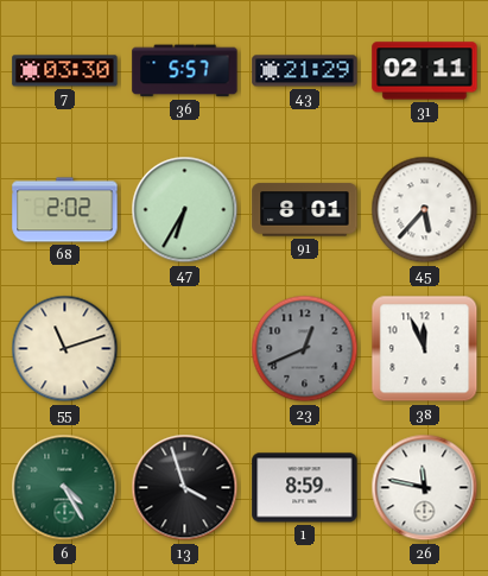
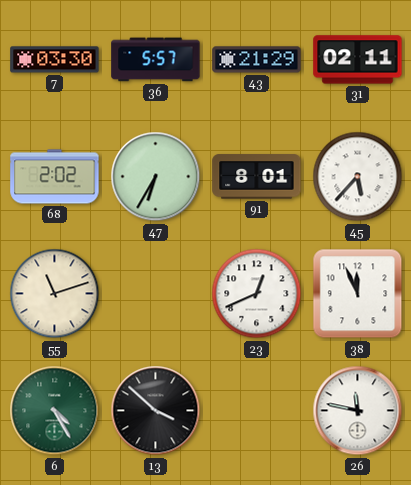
23 dial: grey -> white
13: 3:57 -> 3:52
1: 8:59 -> none
